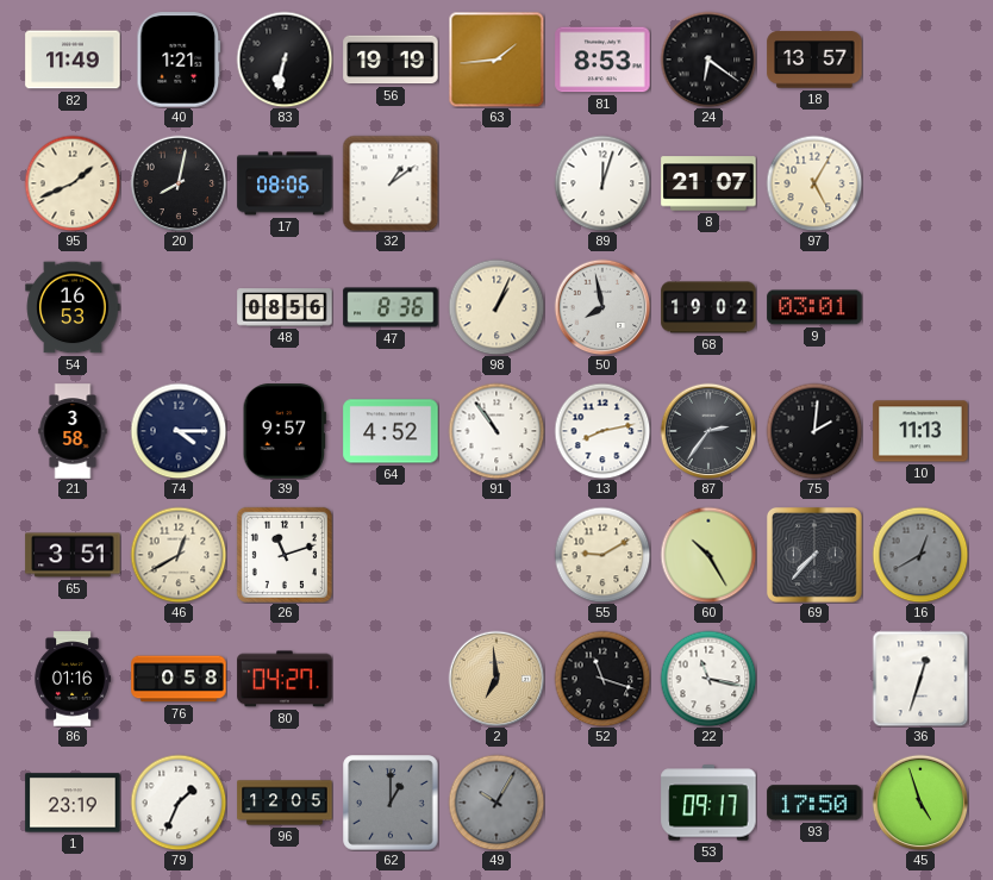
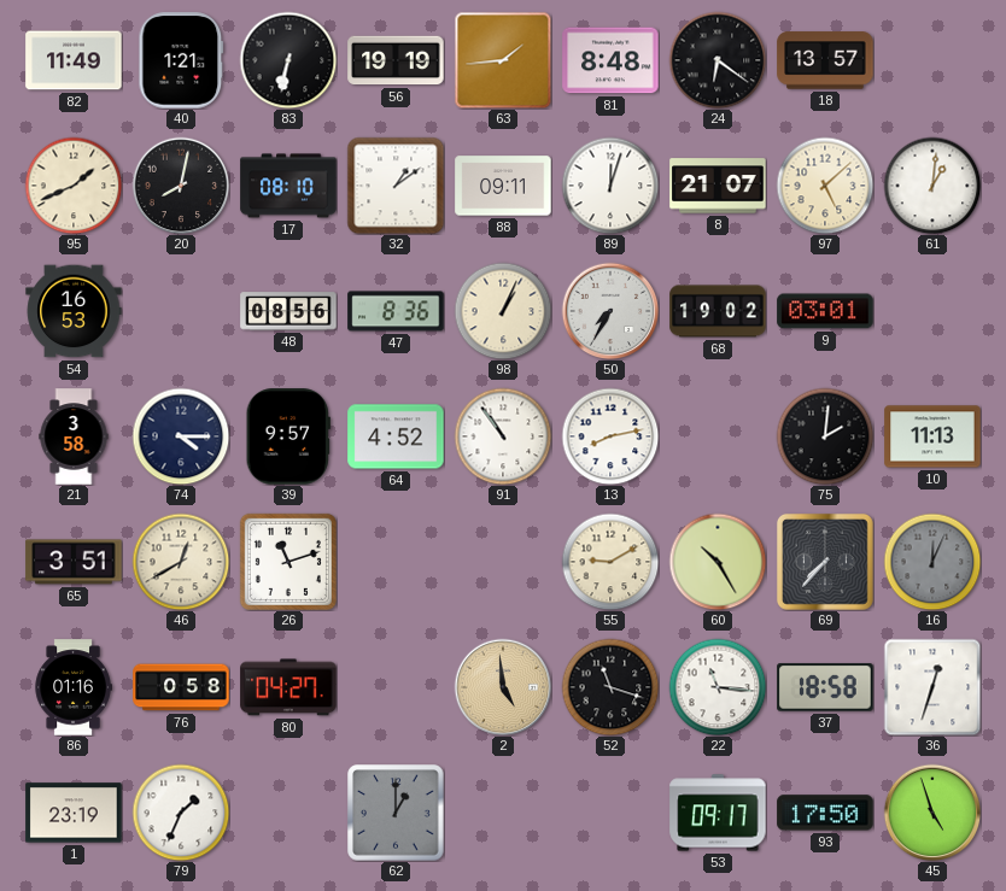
81: 8:53 -> 8:48
17: 08:06 -> 08:10
88: none -> 09:11
97: 5:05 -> 5:08
61: none -> 1:01
50: 7:58 -> 7:35
87: 2:36 -> none
16: 12:40 -> 12:04
2: 6:59 -> 4:59
22: 11:17 -> 11:16
37: none -> 18:58
96: 12:05 -> none
49: 10:05 -> none
